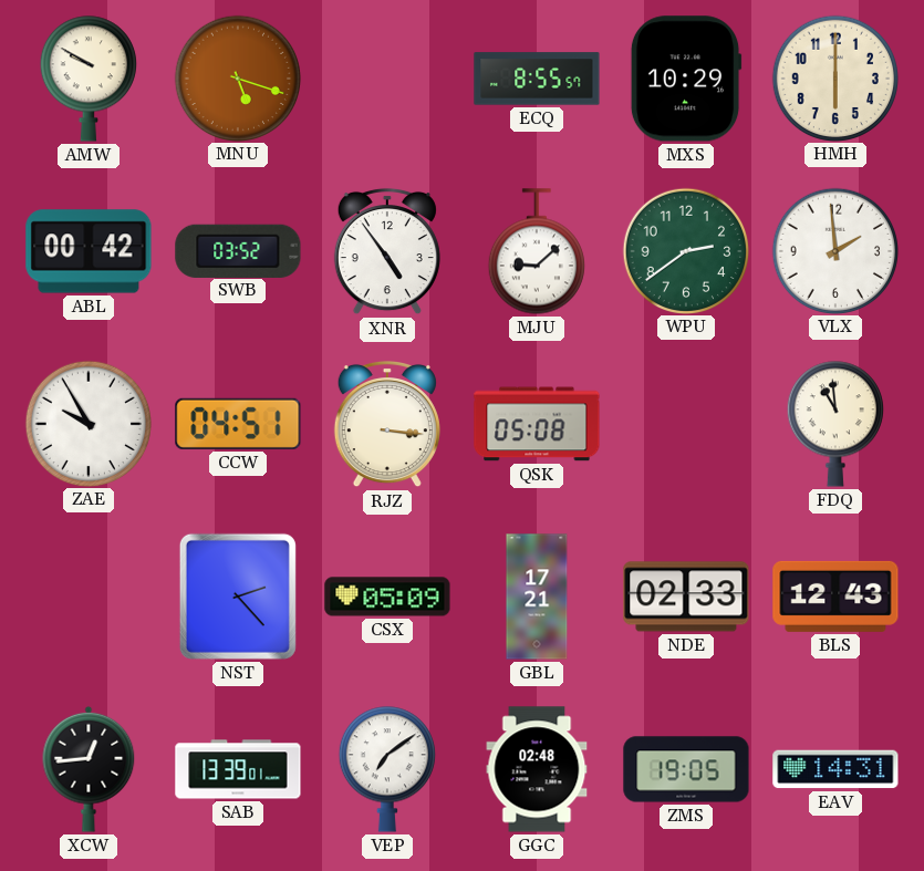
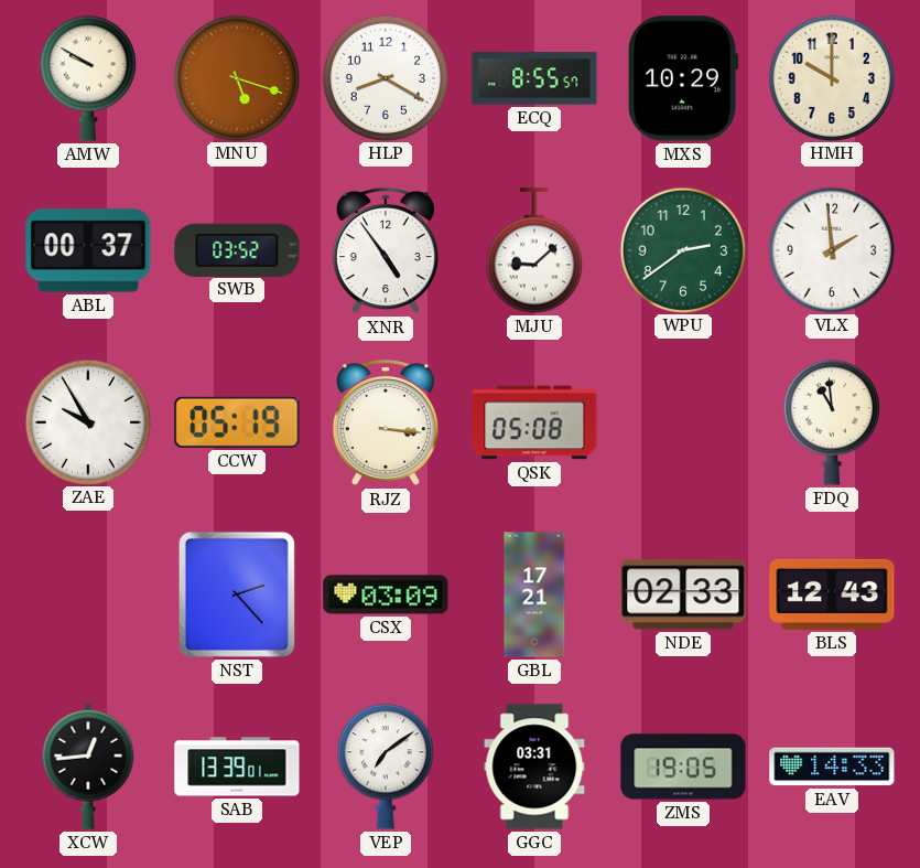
HLP: none -> 8:20
HMH: 6:00 -> 10:00
ABL: 00:42 -> 00:37
CCW: 04:51 -> 05:19
CSX: 05:09 -> 03:09
GGC: 02:48 -> 03:31
EAV: 14:31 -> 14:33
